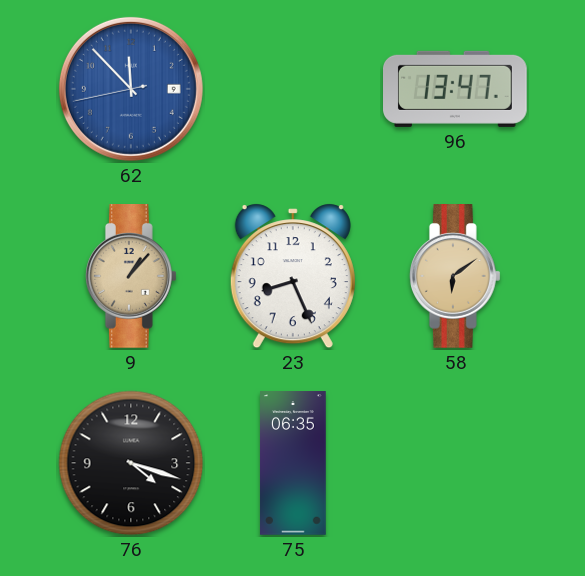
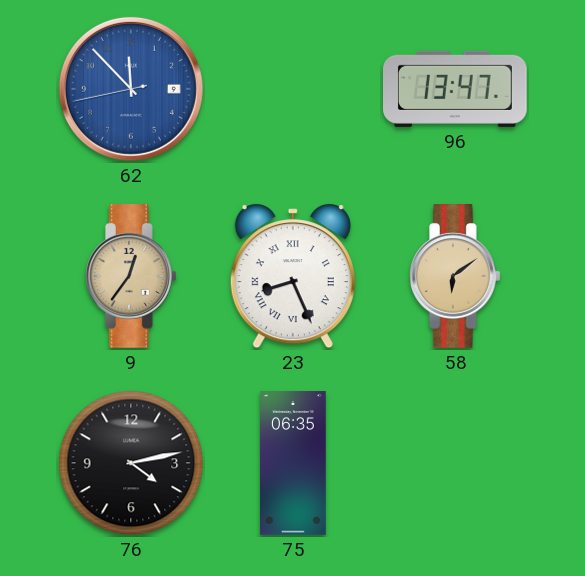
9: 1:07 -> 12:36
23 numerals: Arabic -> Roman
76: 4:18 -> 4:13
